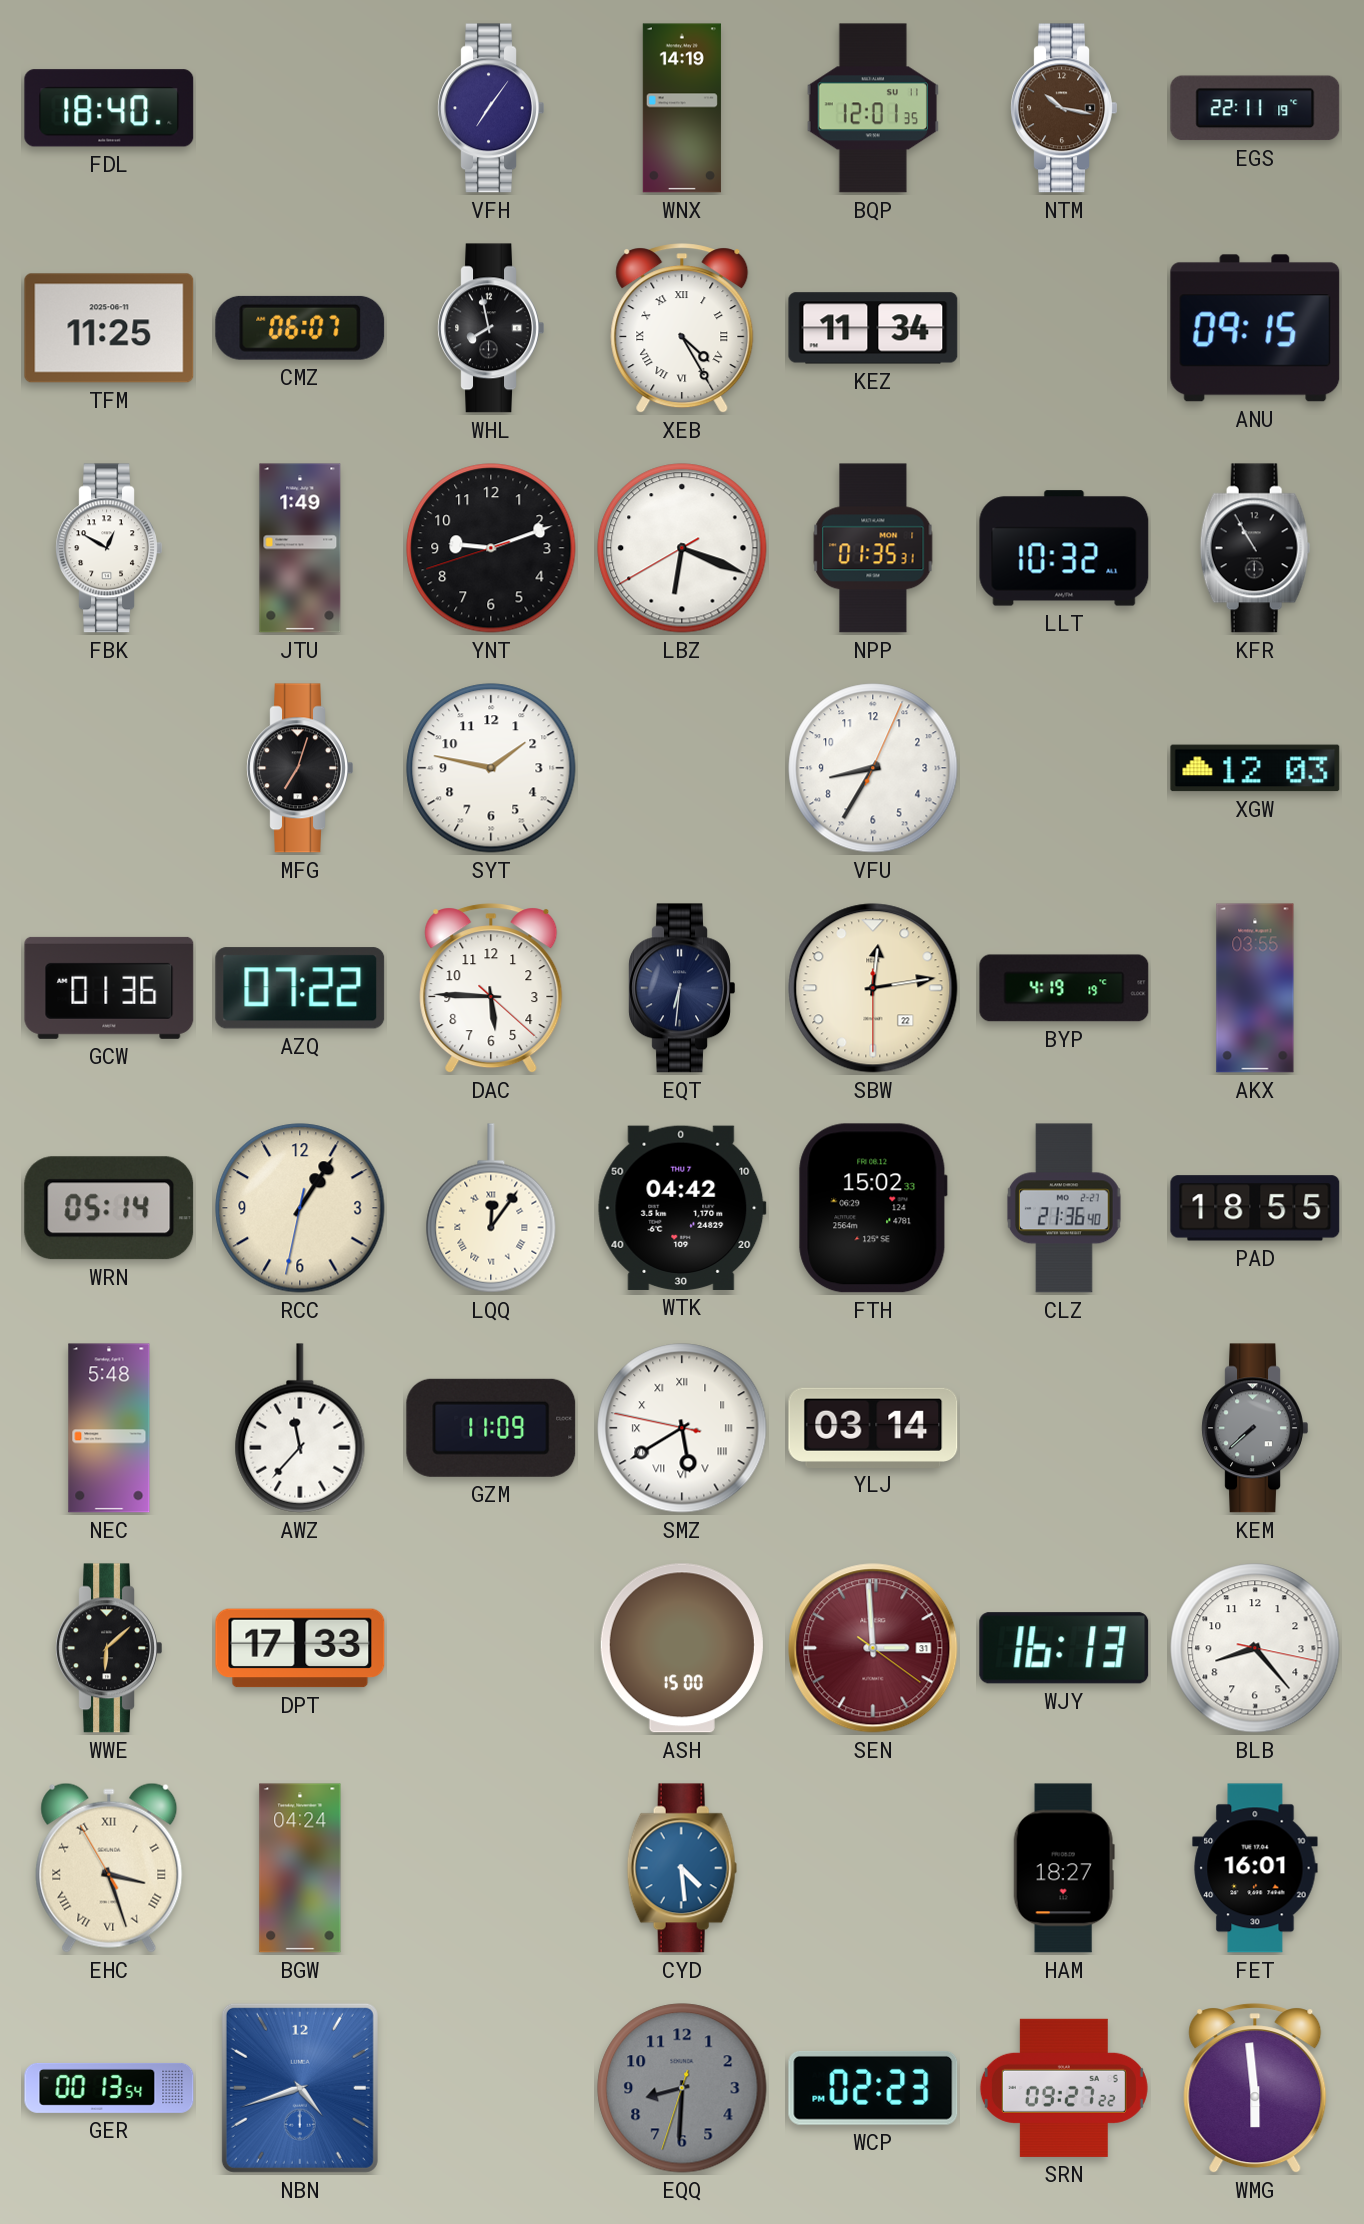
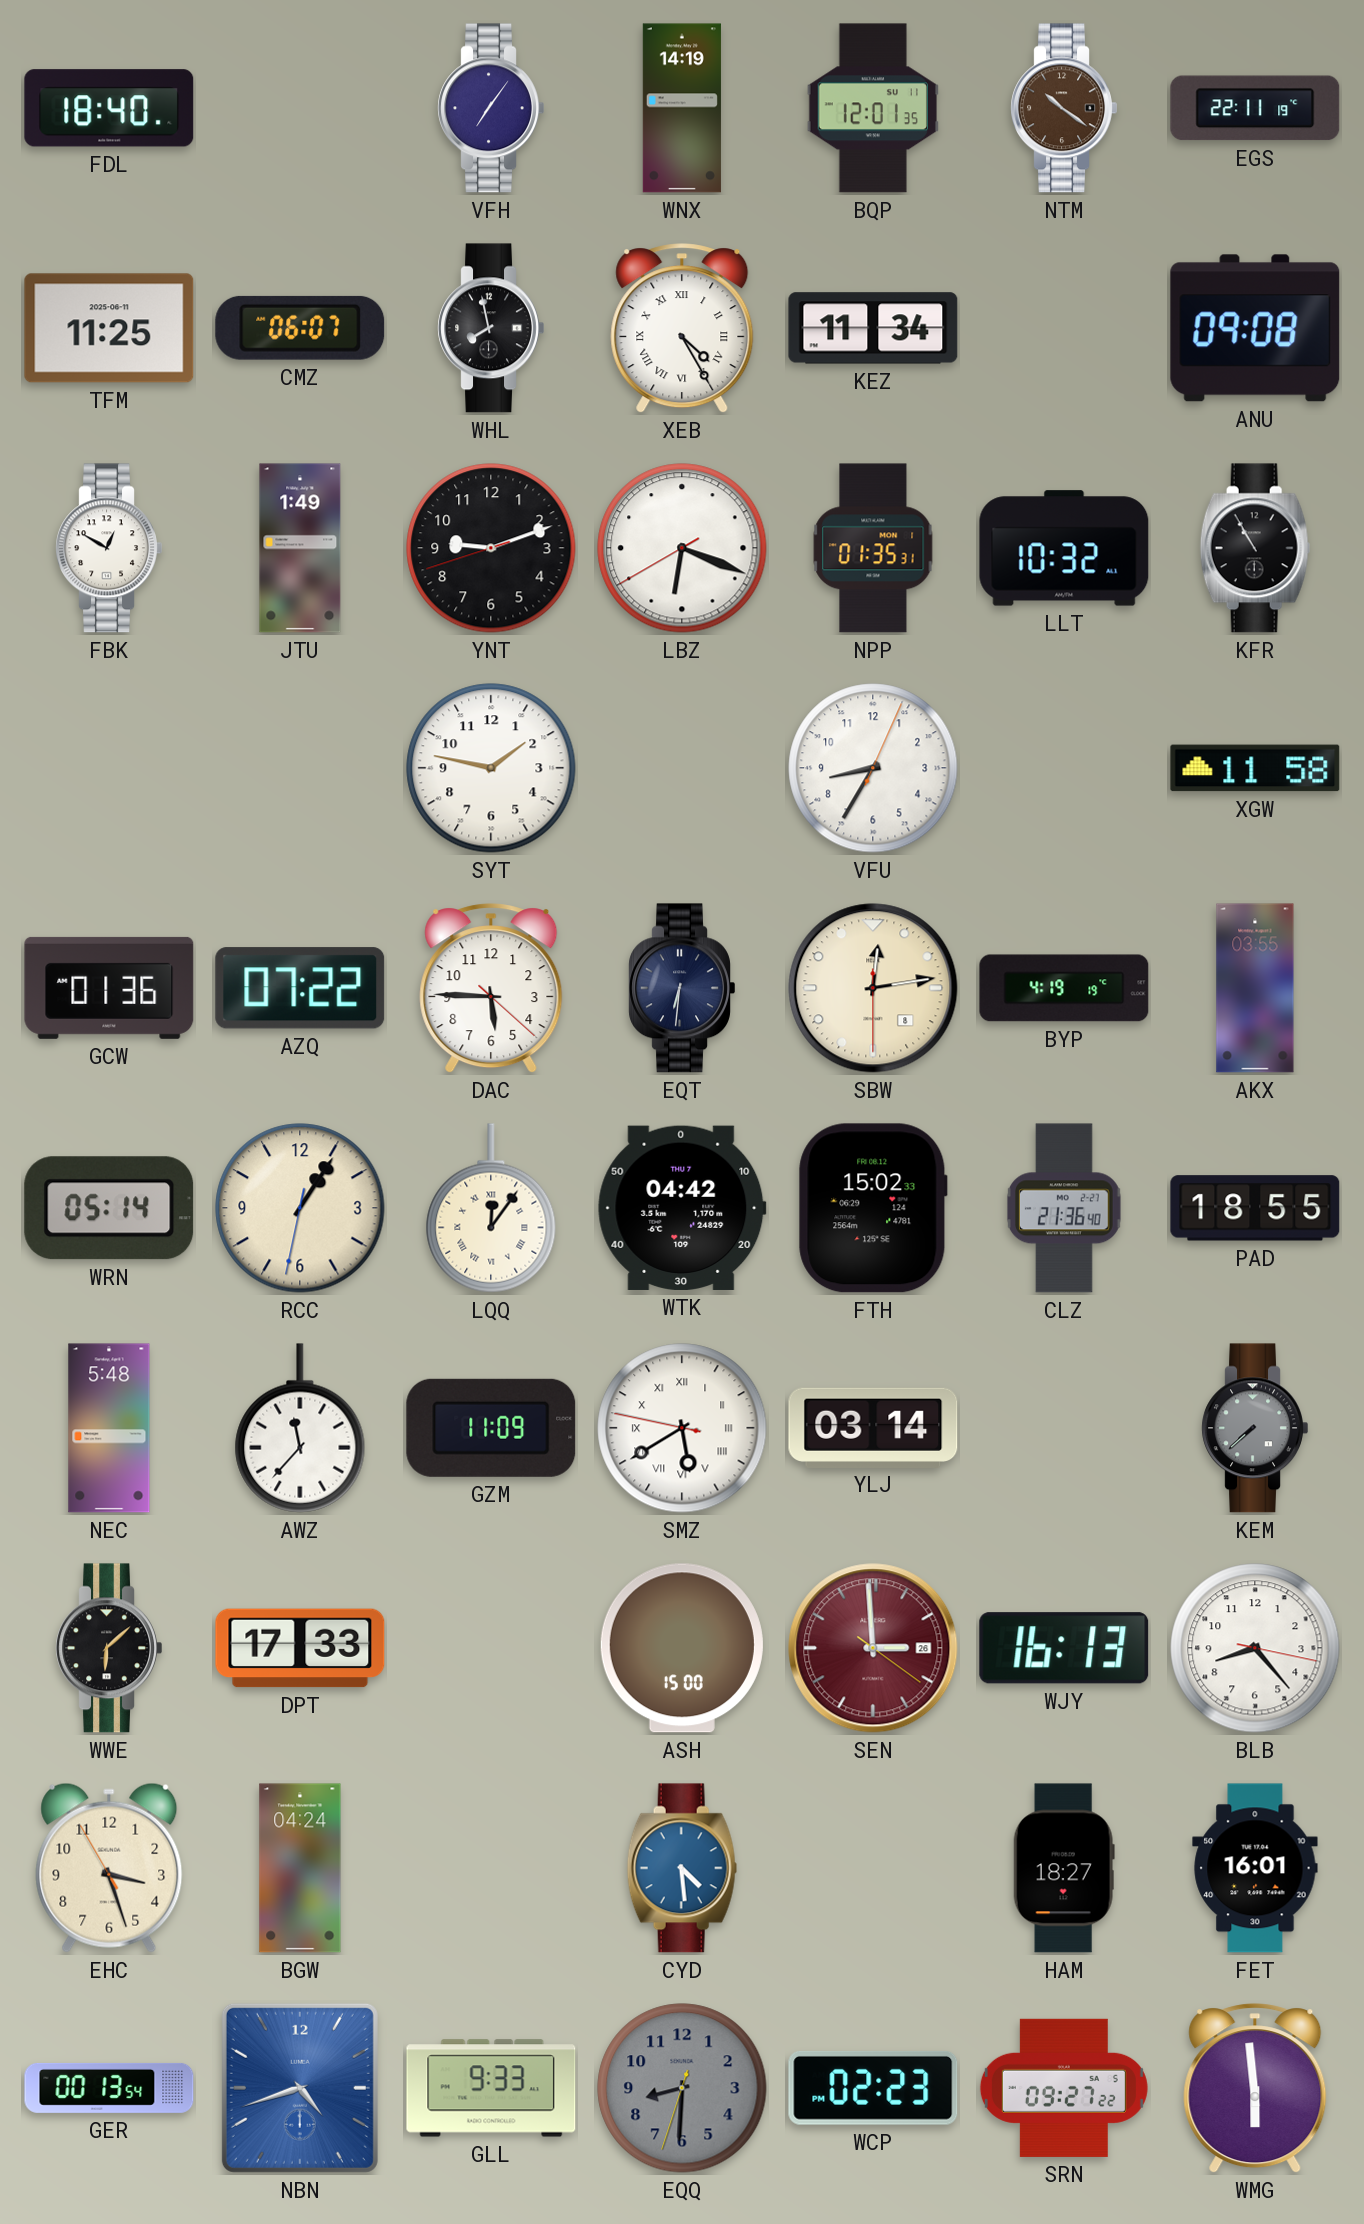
NTM: 10:17 -> 10:21
ANU: 09:15 -> 09:08
MFG: 7:03 -> none
XGW: 12:03 -> 11:58
SBW date: 22 -> 8
SEN date: 31 -> 26
EHC numerals: Roman -> Arabic
GLL: none -> 9:33
